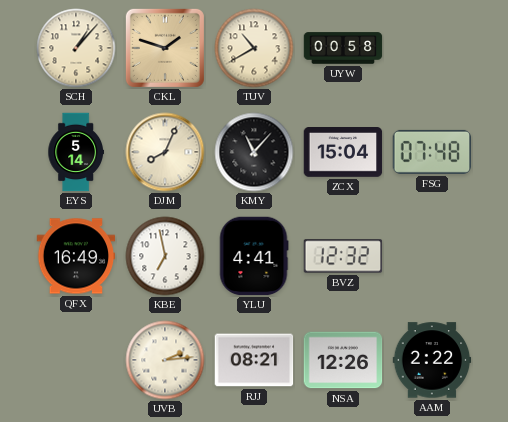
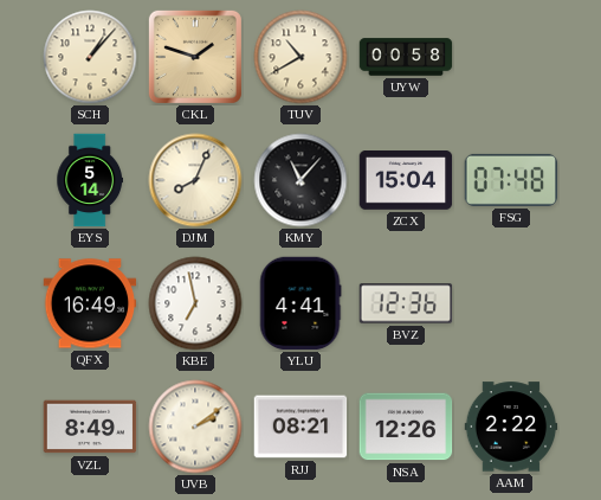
BVZ: 12:32 -> 12:36
VZL: none -> 8:49
UVB: 2:14 -> 2:09
